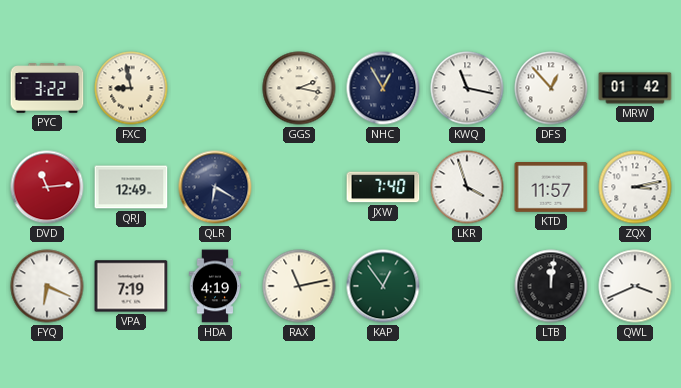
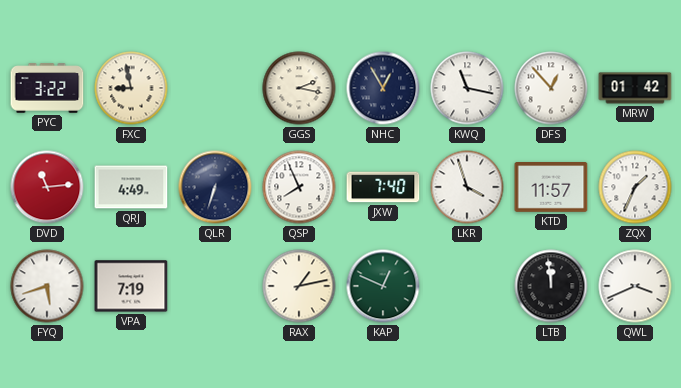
QRJ: 12:49 -> 4:49
QLR: 6:20 -> 6:33
QSP: none -> 7:56
ZQX: 3:13 -> 1:34
FYQ: 6:19 -> 5:42
HDA: 4:19 -> none
RAX: 11:13 -> 1:13
KAP: 12:54 -> 12:49
LTB: 12:01 -> 11:59
